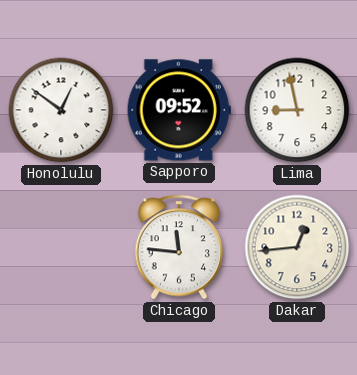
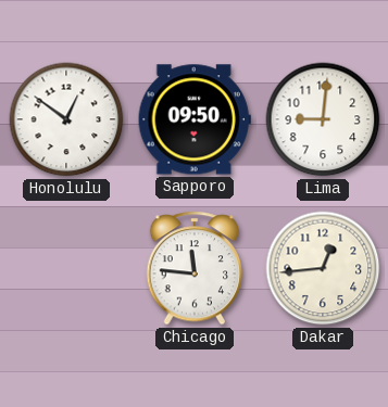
Sapporo: 09:52 -> 09:50
Lima: 8:58 -> 9:01
